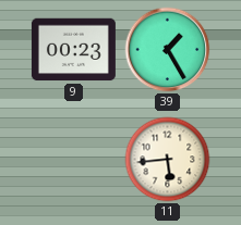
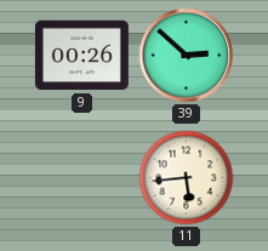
9: 00:23 -> 00:26
39: 1:25 -> 2:52
